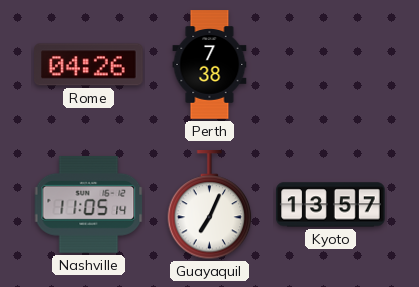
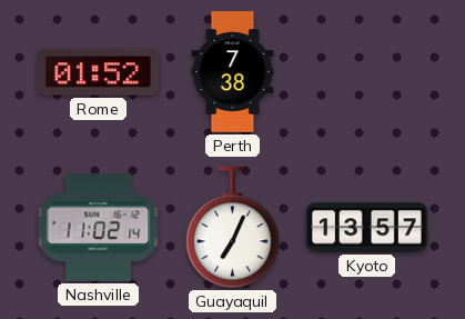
Rome: 04:26 -> 01:52
Nashville: 11:05 -> 11:02
